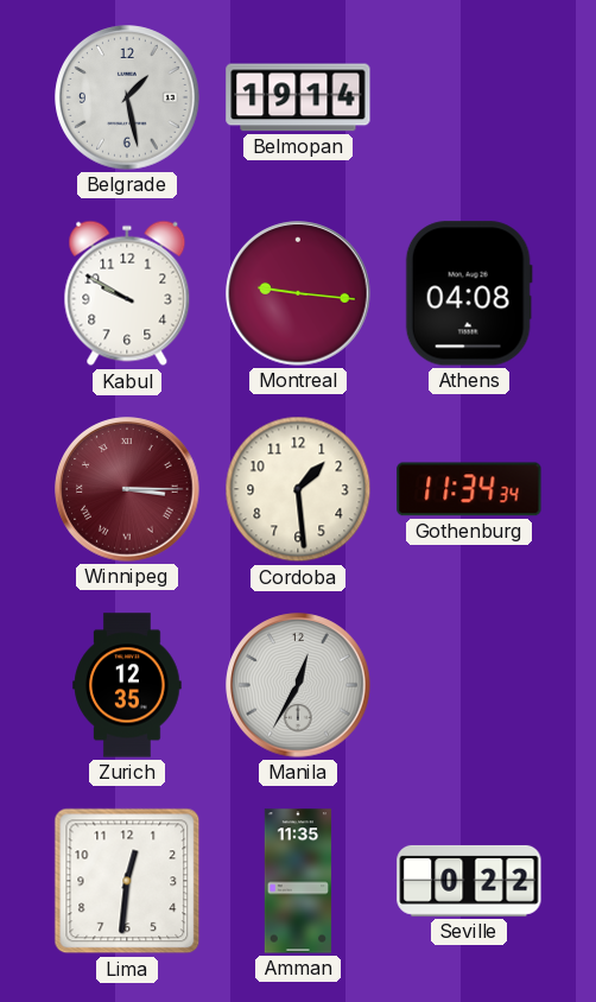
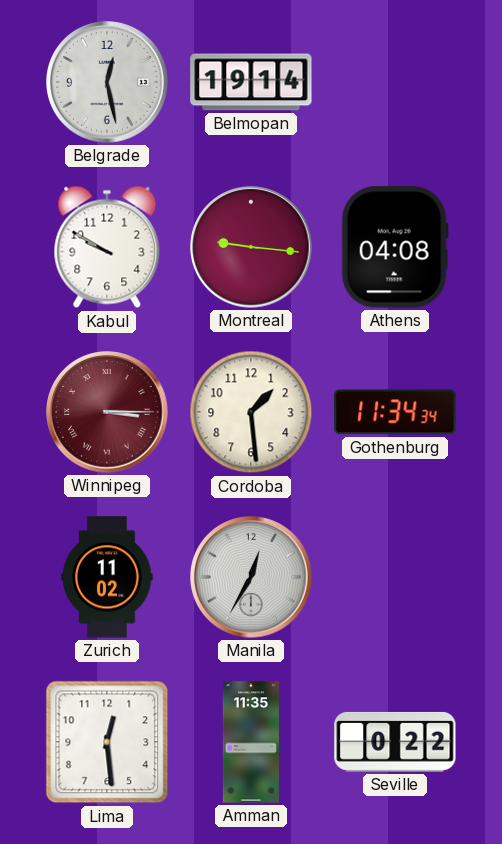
Belgrade: 1:28 -> 12:28
Zurich: 12:35 -> 11:02
Lima: 12:31 -> 12:29
